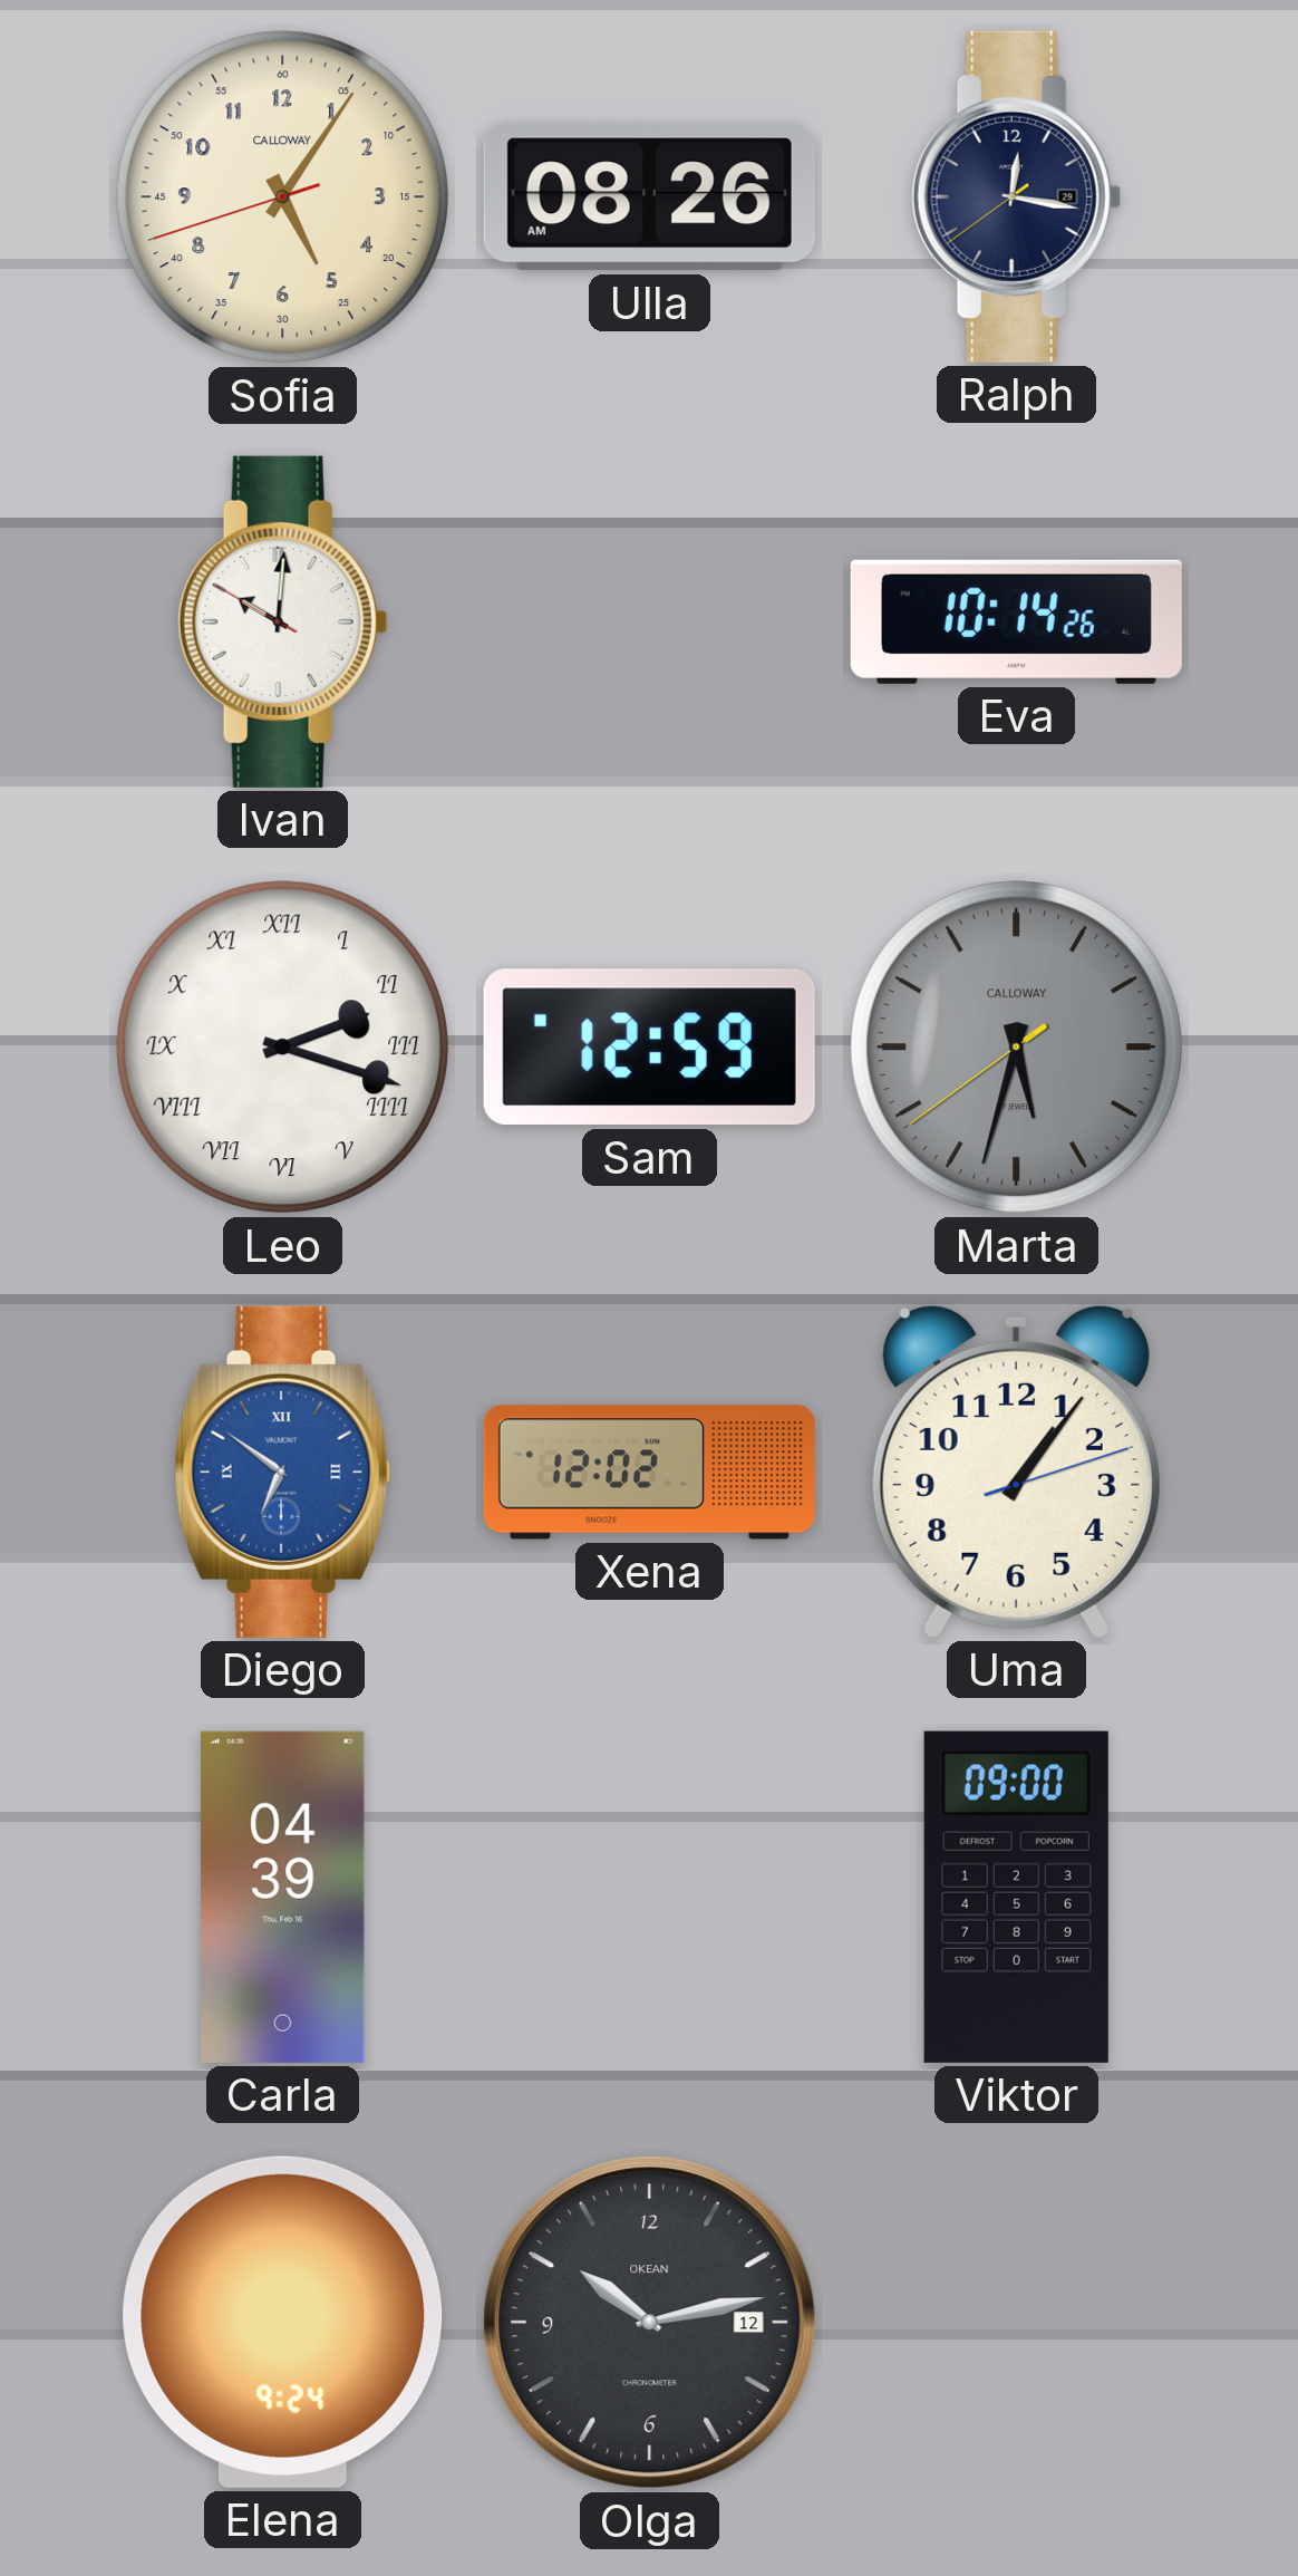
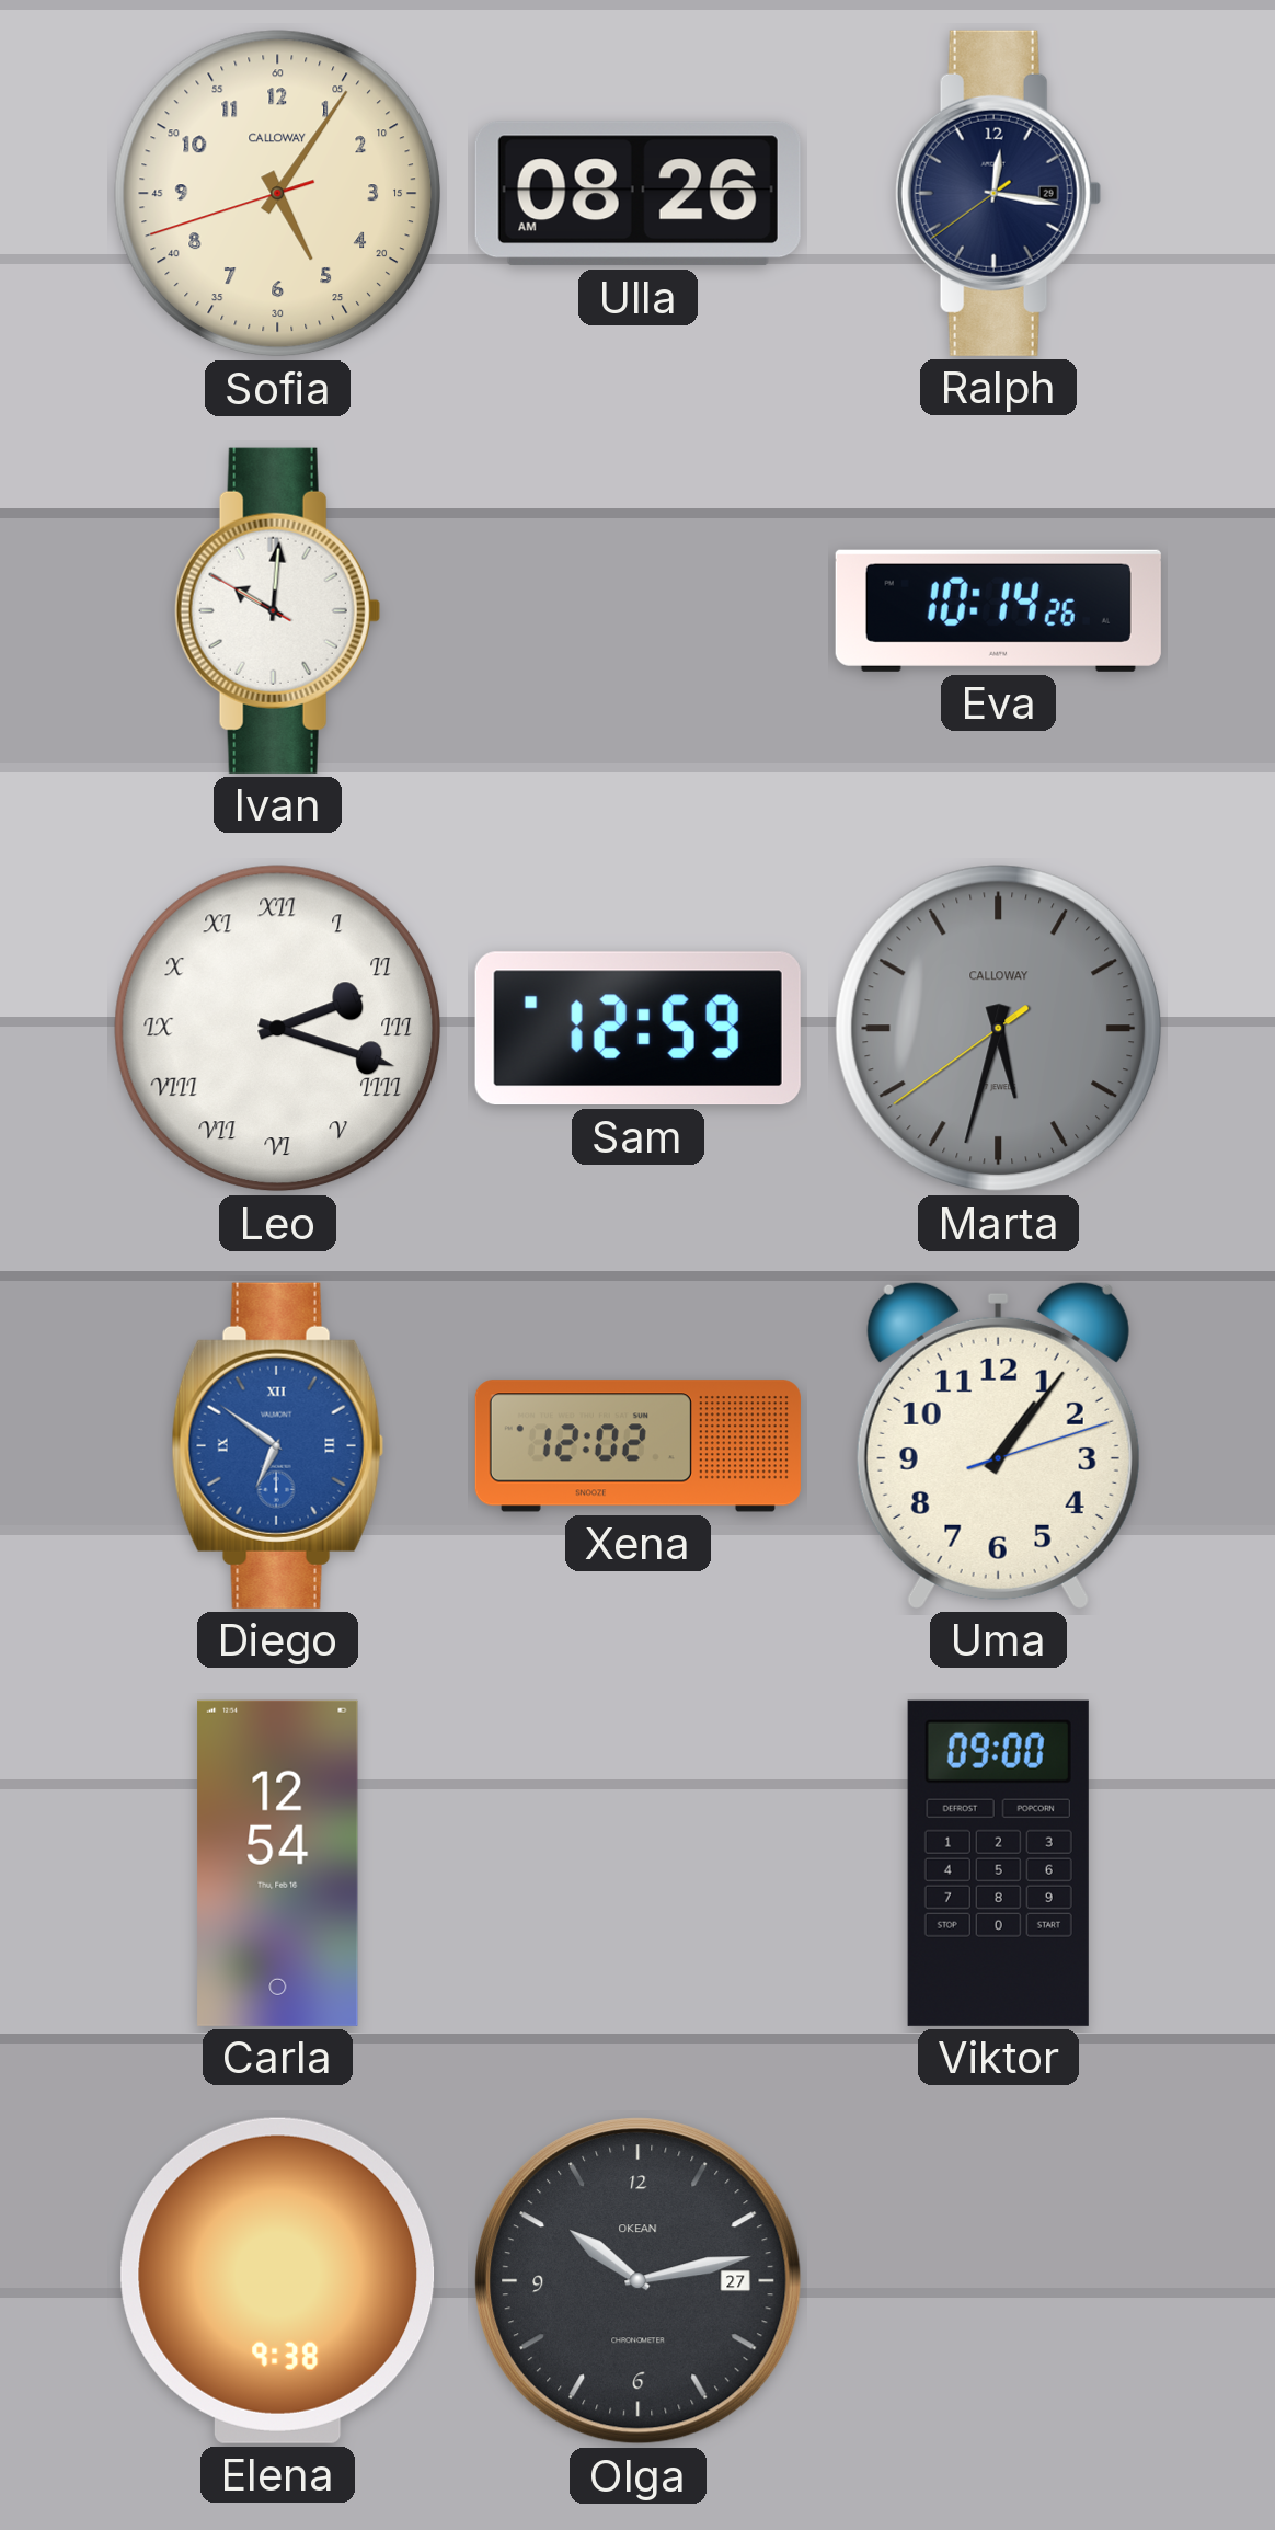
Carla: 04:39 -> 12:54
Elena: 9:24 -> 9:38
Olga date: 12 -> 27
